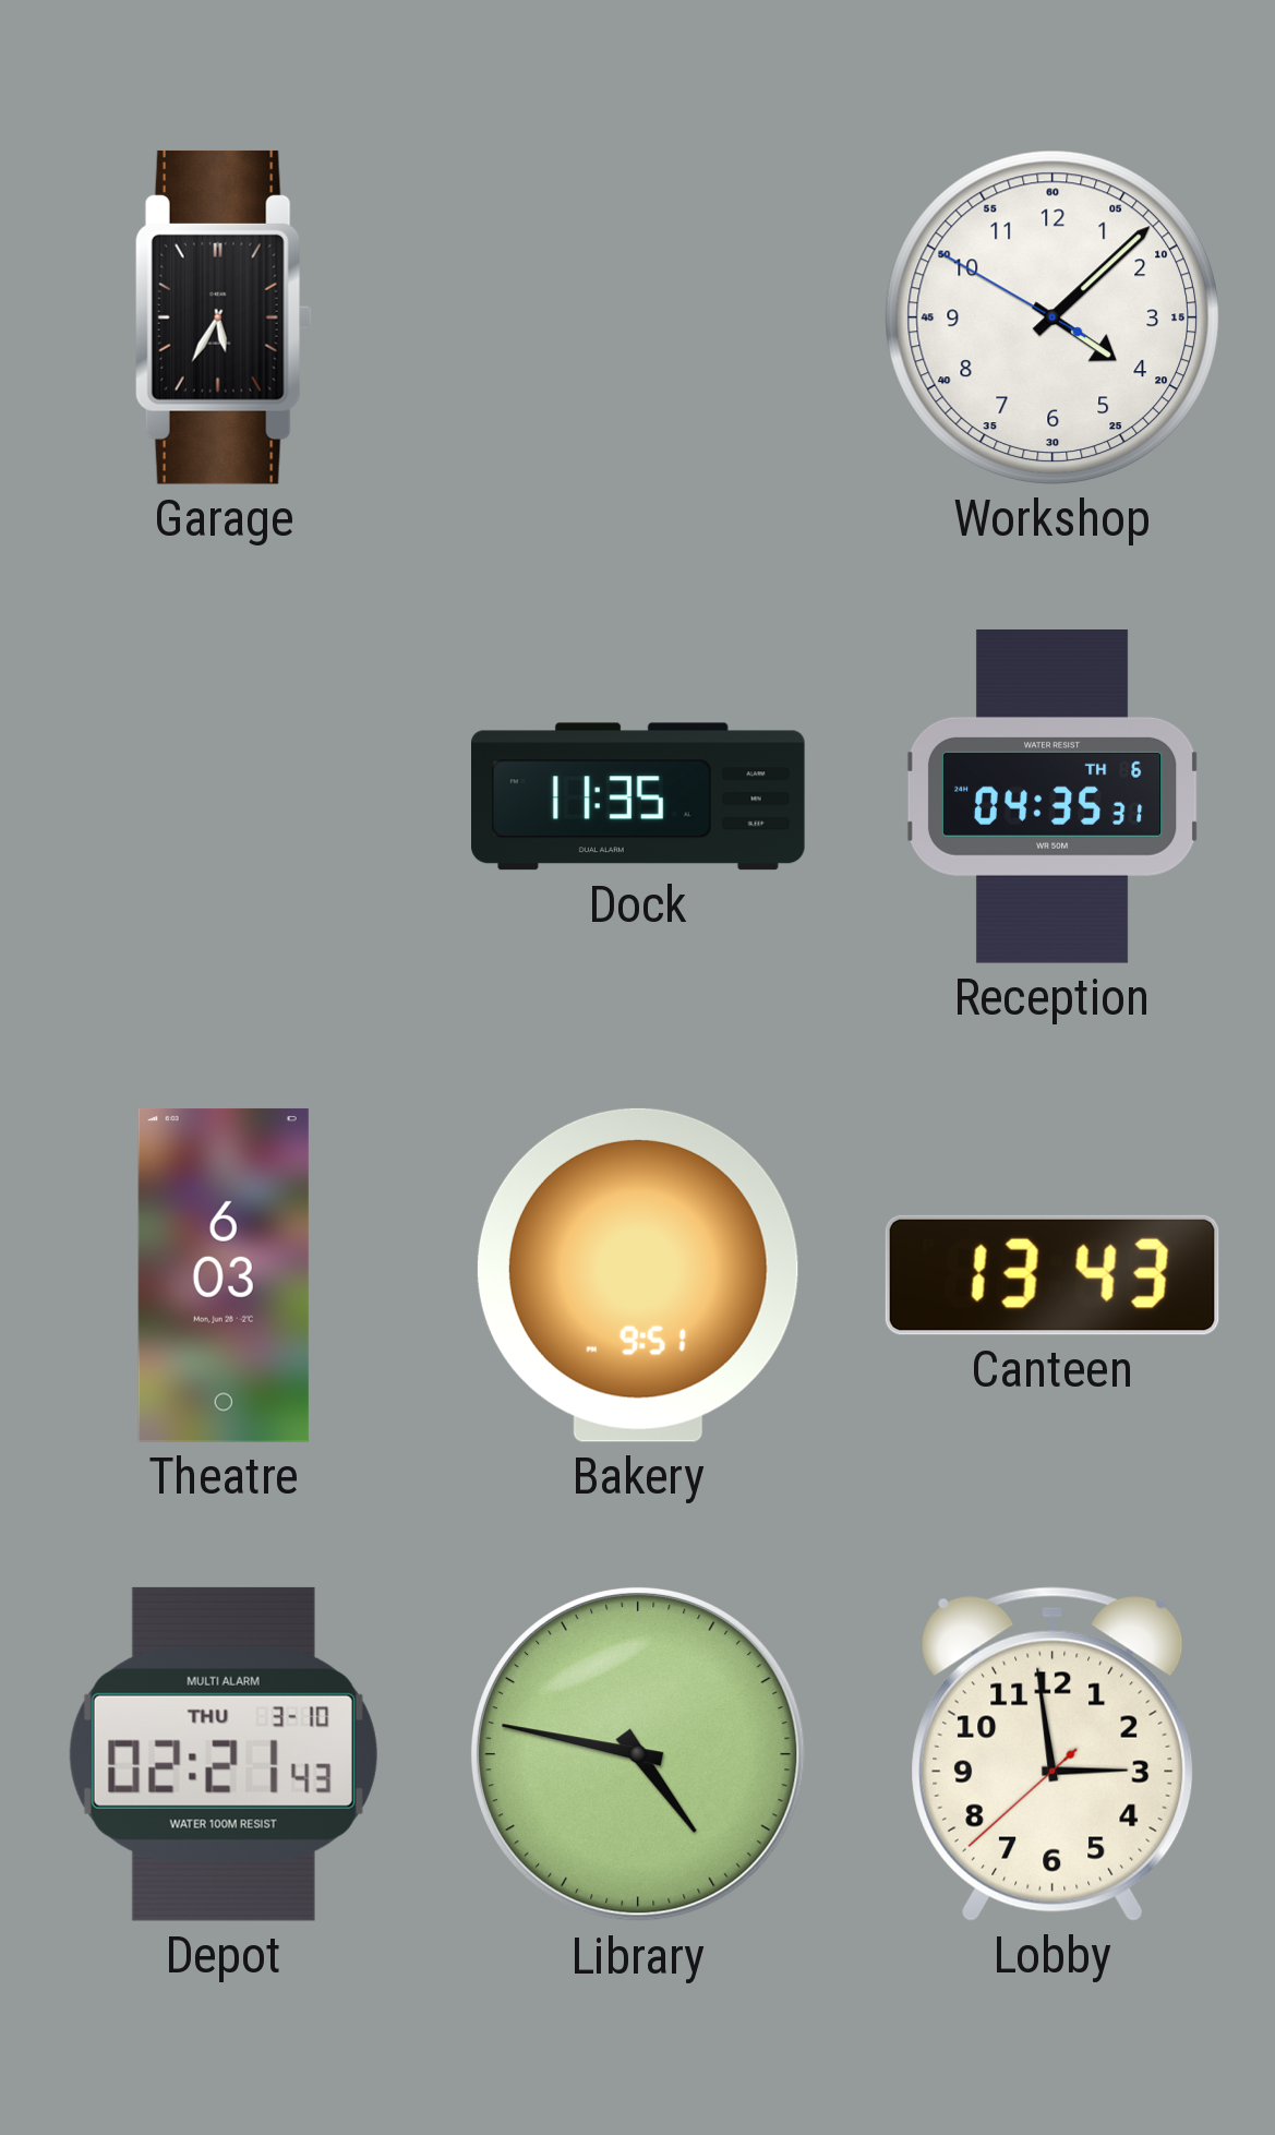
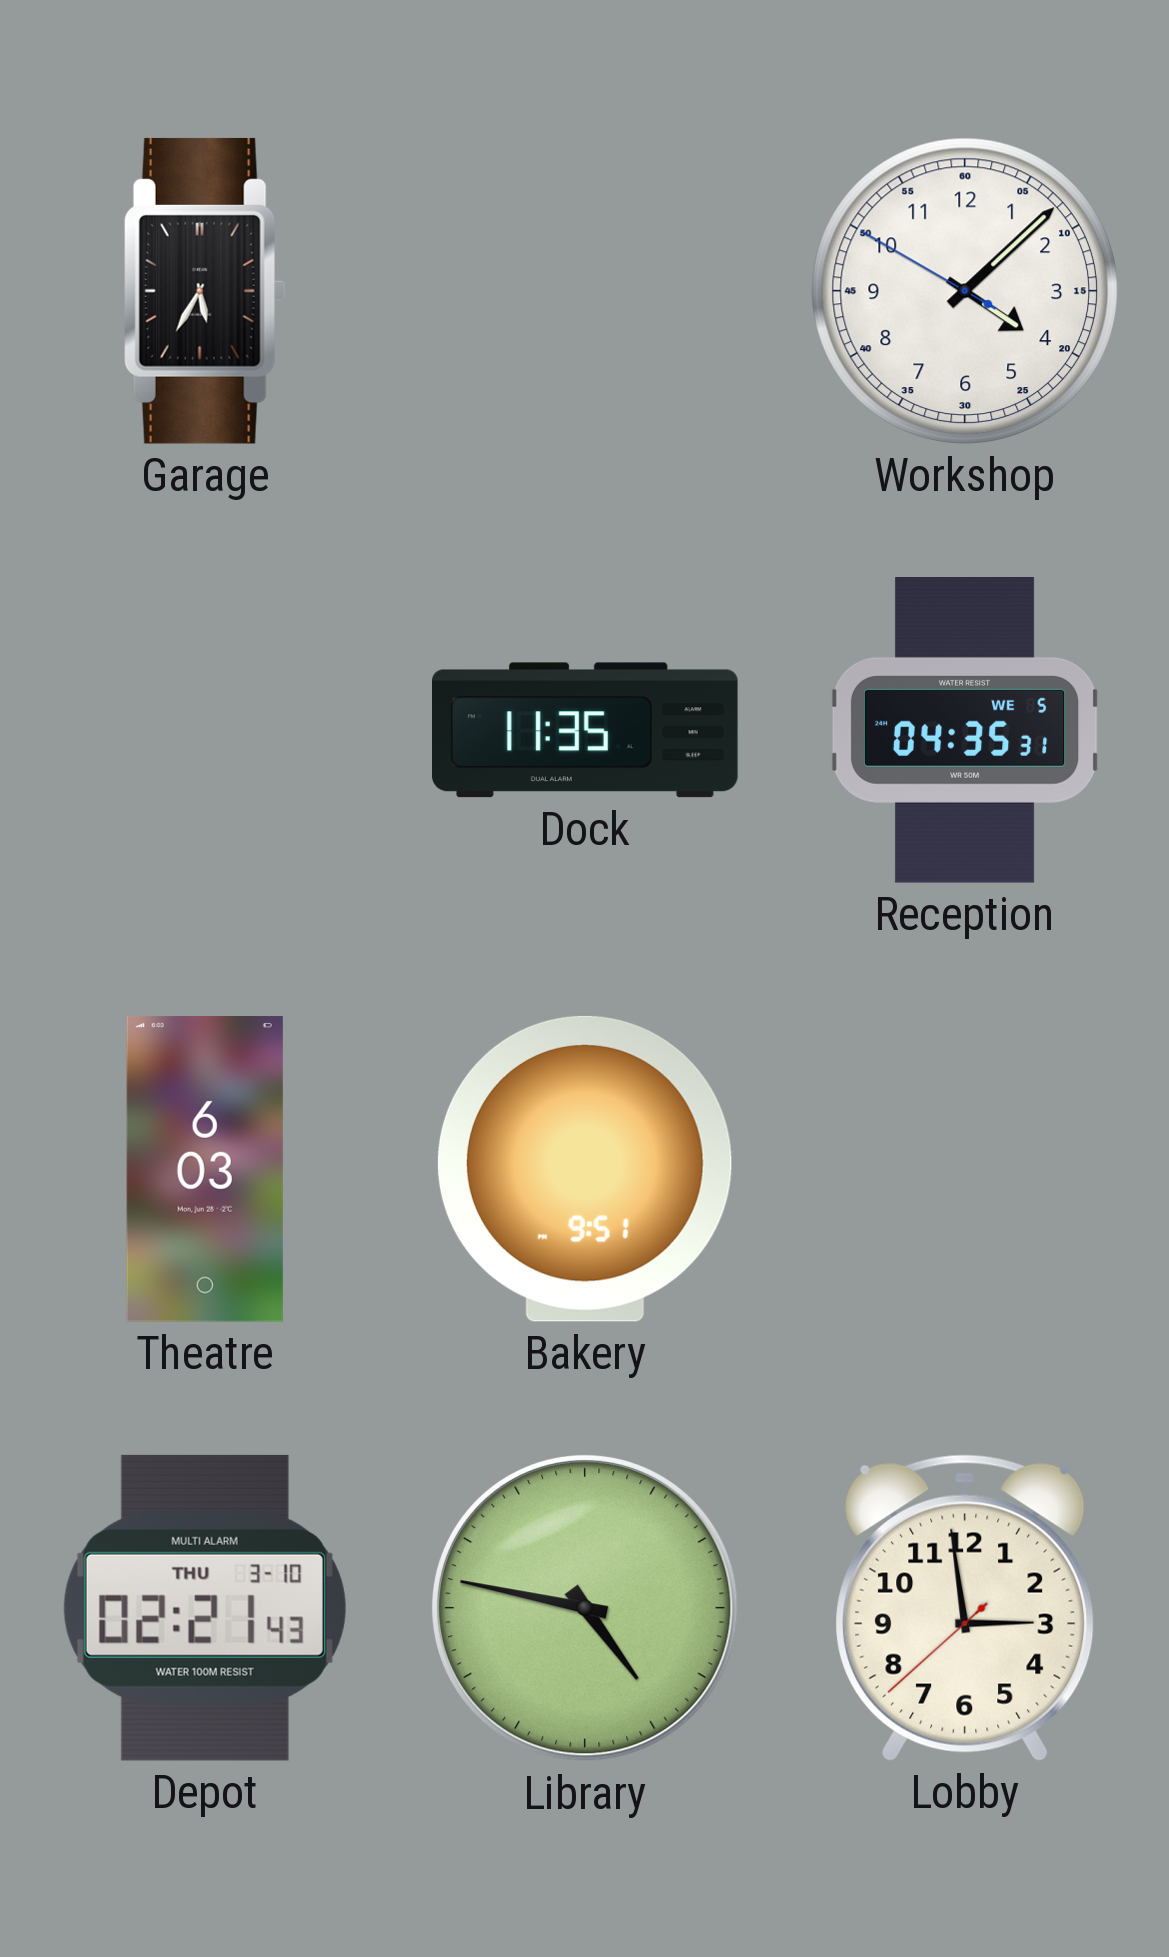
Reception date: TH 6 -> WE 5
Canteen: 13:43 -> none
